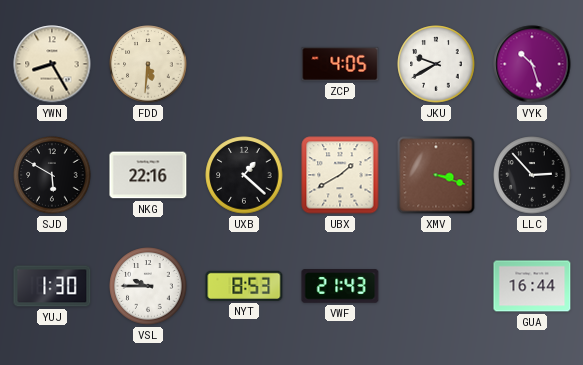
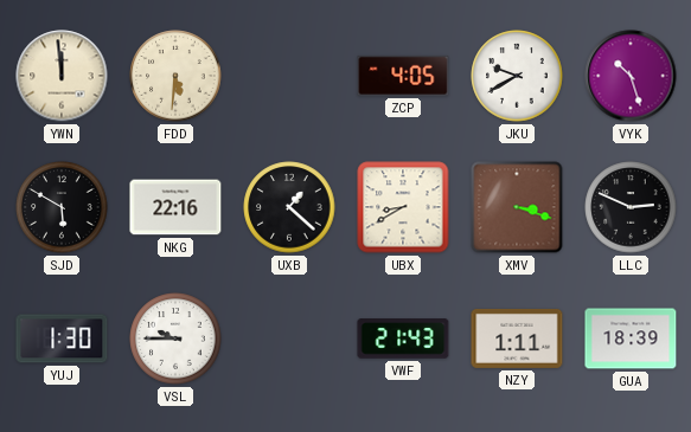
YWN: 8:25 -> 11:59
UBX: 1:40 -> 8:40
LLC: 2:53 -> 2:49
NYT: 8:53 -> none
NZY: none -> 1:11
GUA: 16:44 -> 18:39
